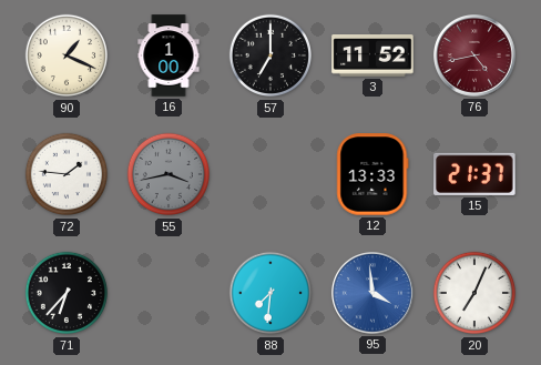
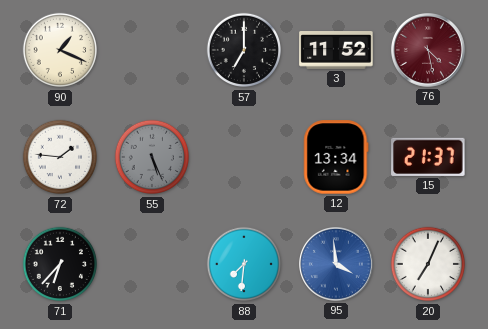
16: 1:00 -> none
76: 4:43 -> 4:28
55: 3:43 -> 5:26
12: 13:33 -> 13:34
